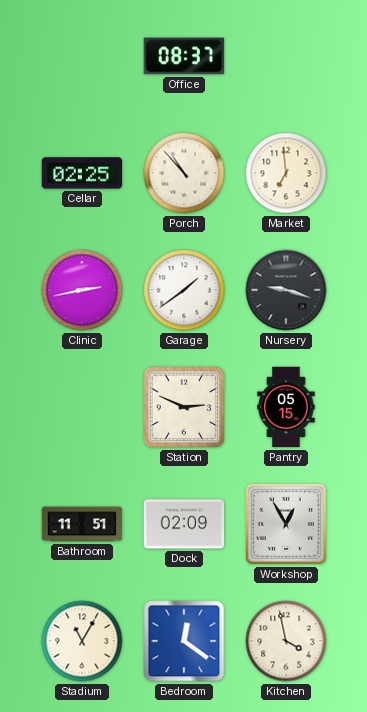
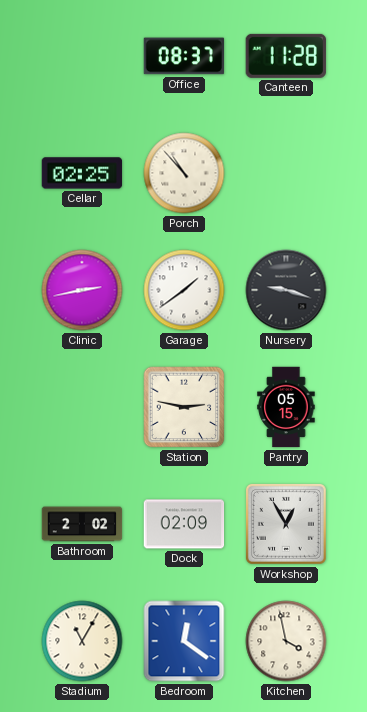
Canteen: none -> 11:28
Market: 6:59 -> none
Station: 2:49 -> 2:47
Bathroom: 11:51 -> 2:02
